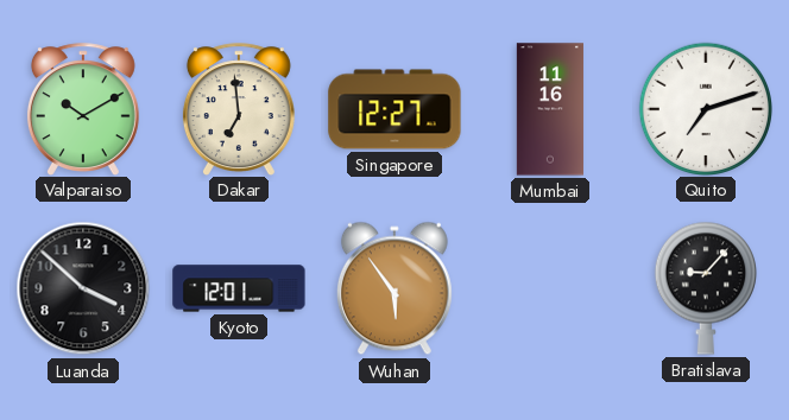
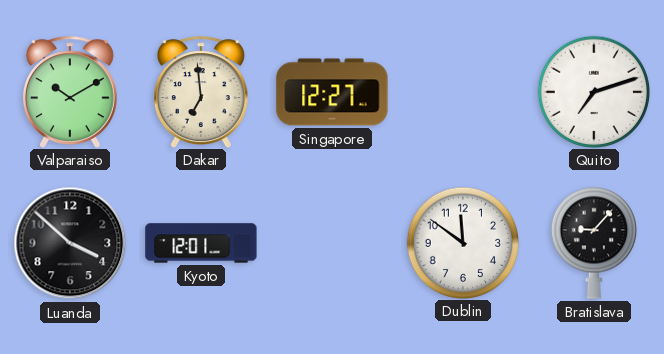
Mumbai: 11:16 -> none
Wuhan: 5:54 -> none
Dublin: none -> 11:51
